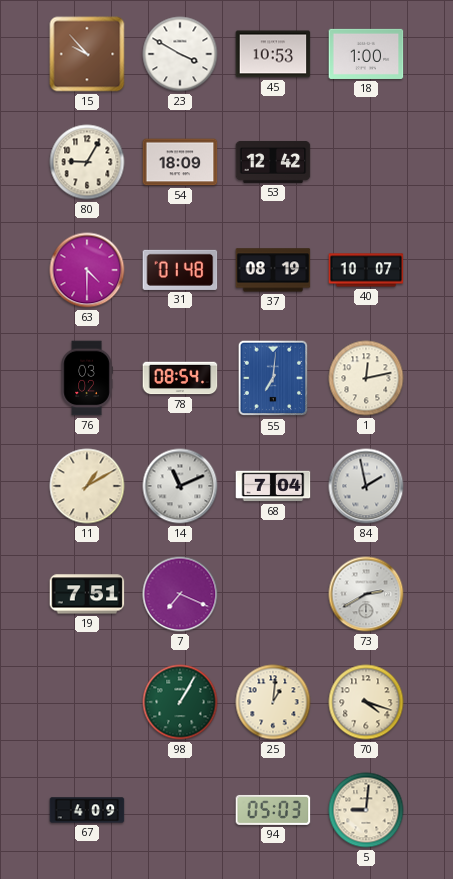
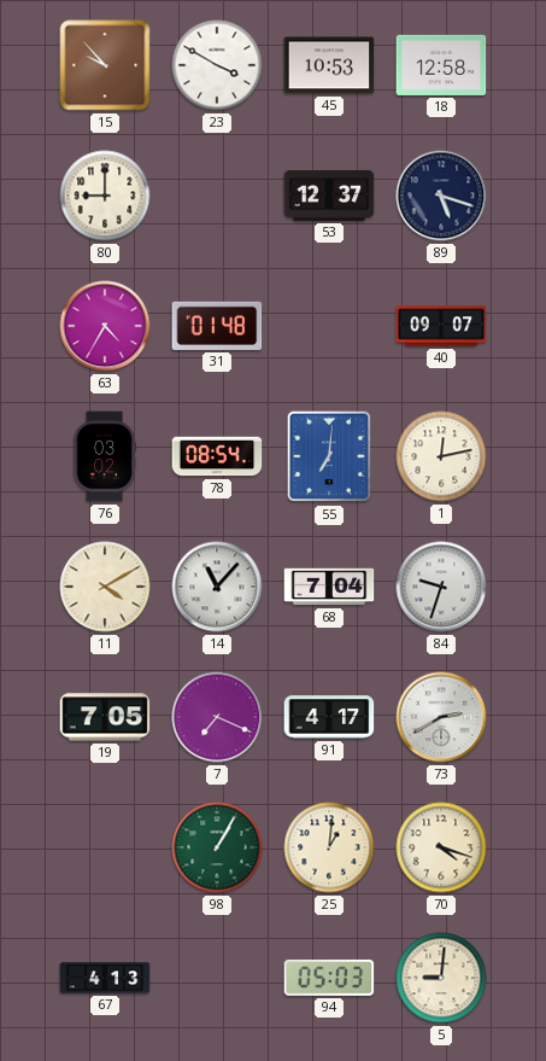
18: 1:00 -> 12:58
80: 9:05 -> 9:00
54: 18:09 -> none
53: 12:42 -> 12:37
89: none -> 5:18
63: 4:30 -> 4:35
37: 08:19 -> none
40: 10:07 -> 09:07
11: 1:10 -> 4:10
14: 11:11 -> 11:07
84: 1:58 -> 9:33
19: 7:51 -> 7:05
91: none -> 4:17
67: 4:09 -> 4:13
